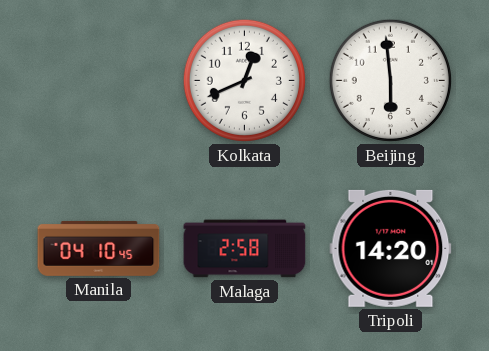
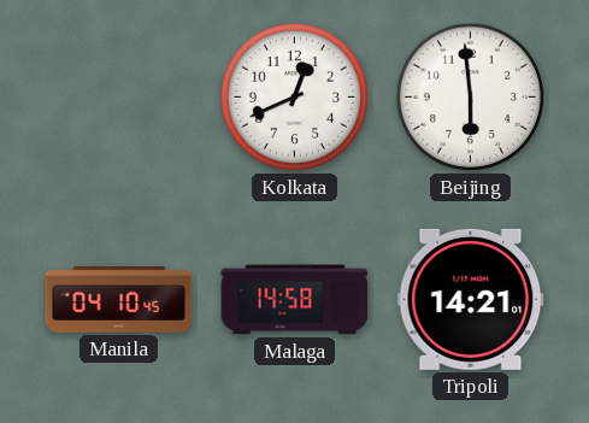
Malaga: 2:58 -> 14:58
Tripoli: 14:20 -> 14:21
